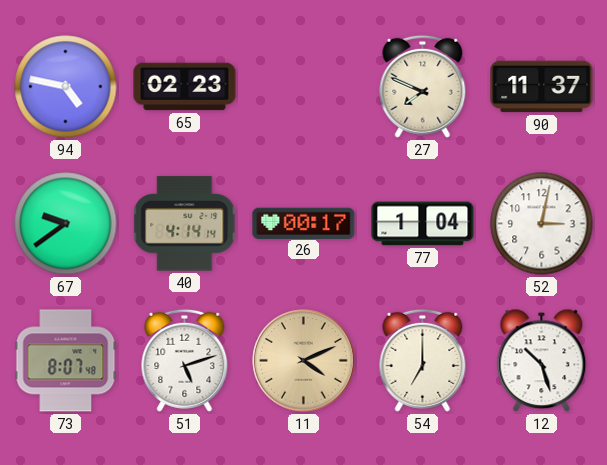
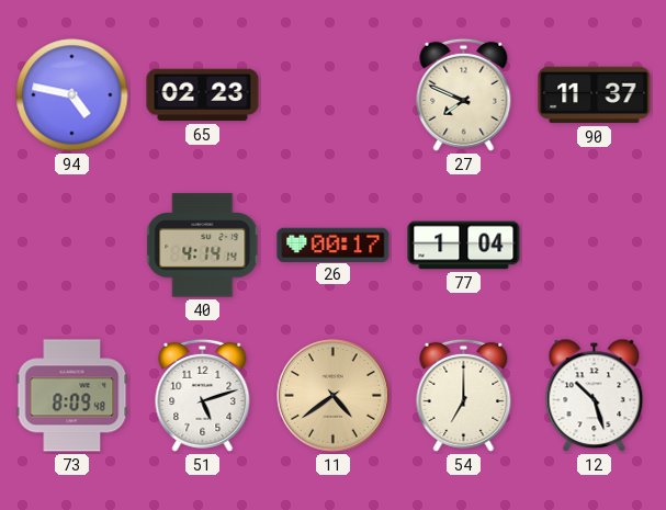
67: 9:39 -> none
52: 3:02 -> none
73: 8:07 -> 8:09
11: 4:11 -> 4:39
